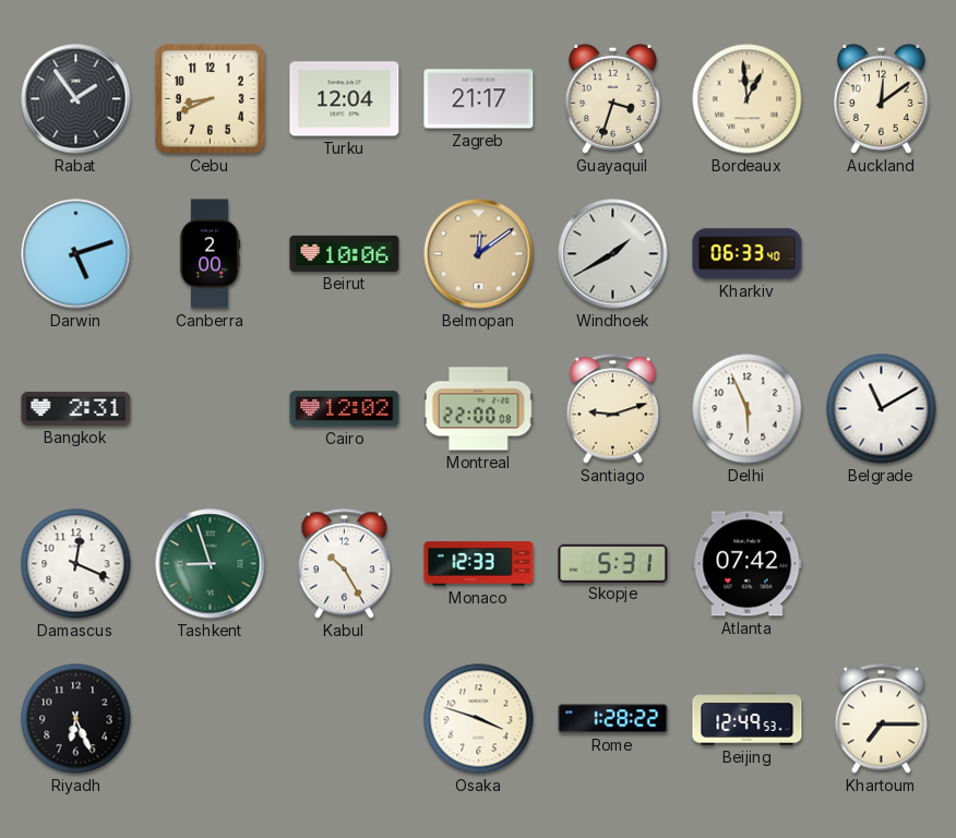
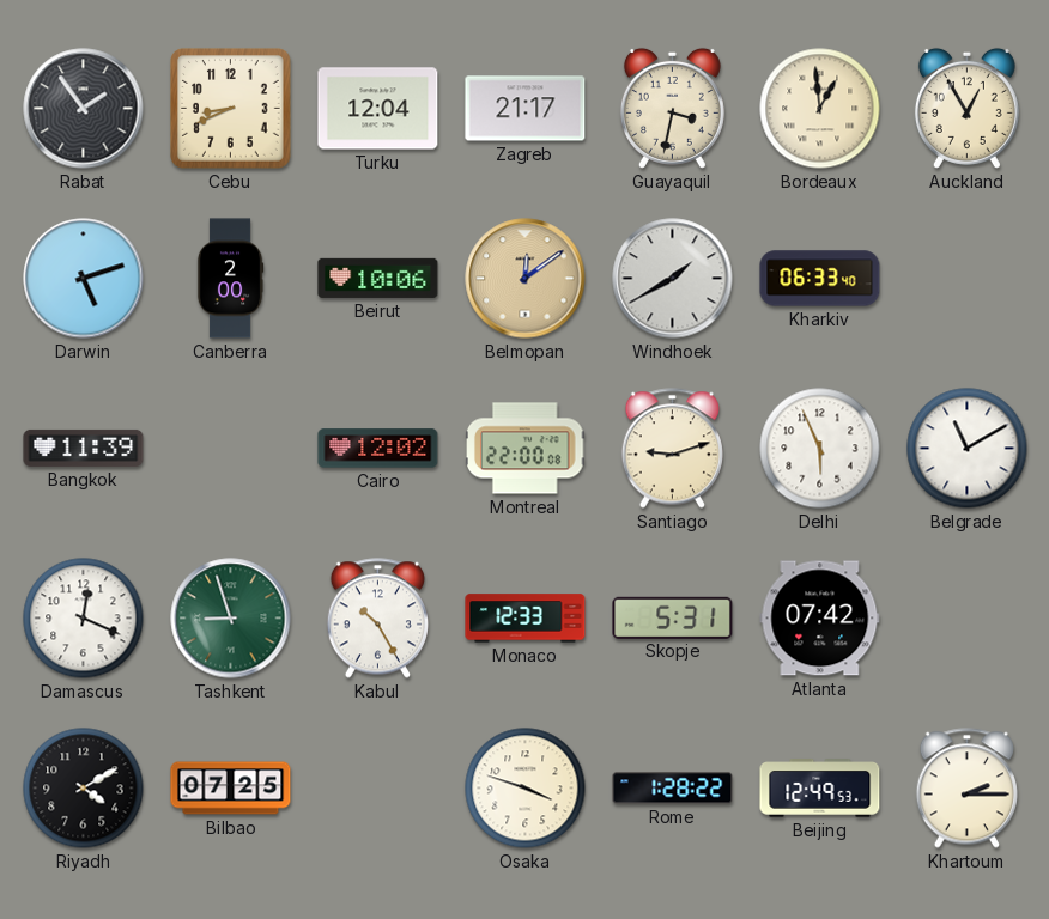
Guayaquil: 3:33 -> 3:32
Auckland: 12:09 -> 12:55
Bangkok: 2:31 -> 11:39
Riyadh: 6:26 -> 4:10
Bilbao: none -> 07:25
Khartoum: 7:15 -> 2:15
